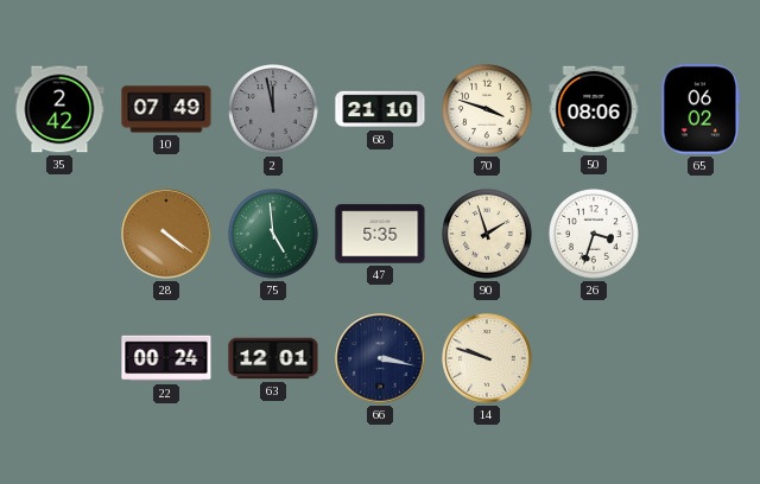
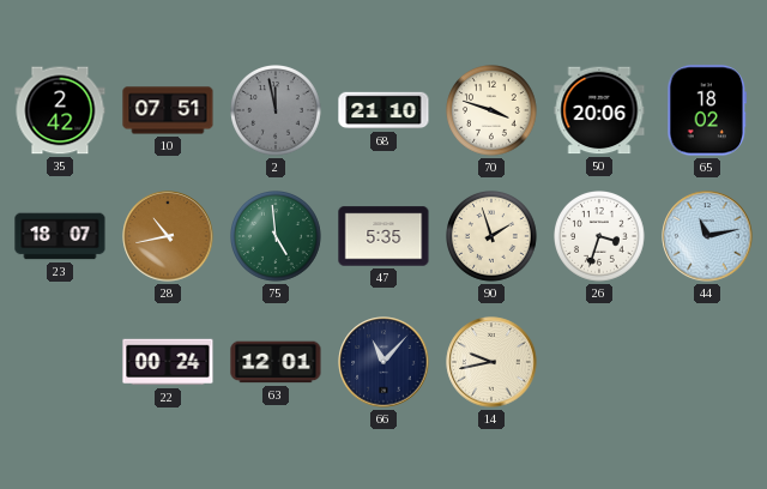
10: 07:49 -> 07:51
50: 08:06 -> 20:06
65: 06:02 -> 18:02
23: none -> 18:07
28: 4:21 -> 10:43
44: none -> 11:13
66: 3:17 -> 11:07
14: 9:48 -> 9:43
